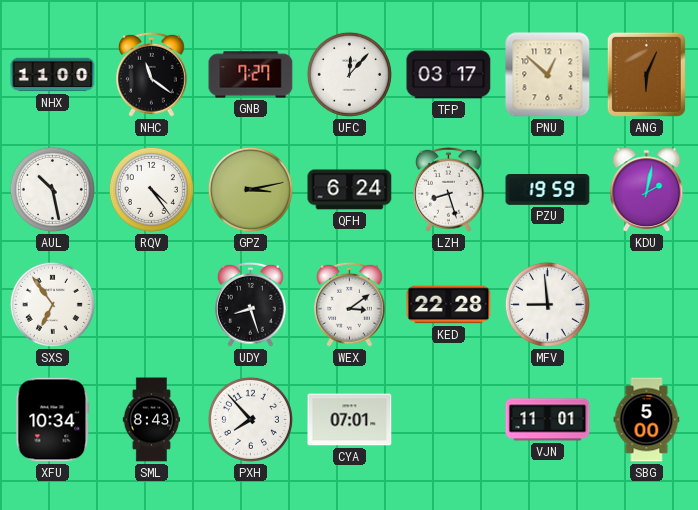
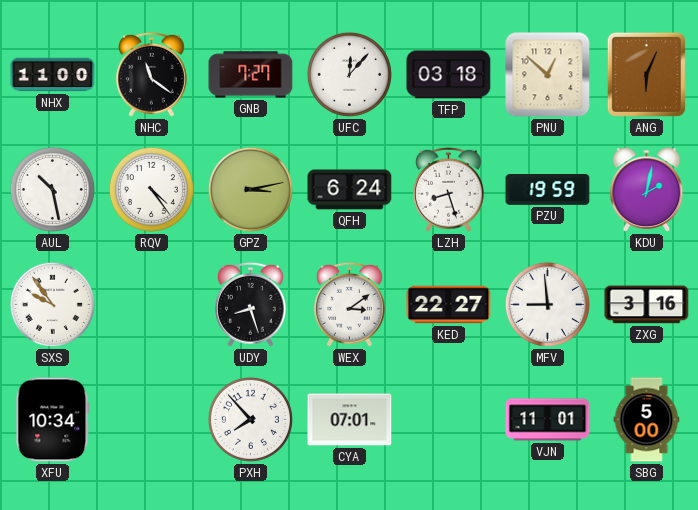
TFP: 03:17 -> 03:18
SXS: 6:54 -> 9:54
KED: 22:28 -> 22:27
ZXG: none -> 3:16
SML: 8:43 -> none
